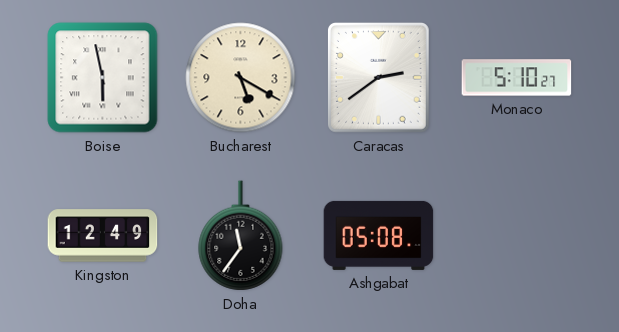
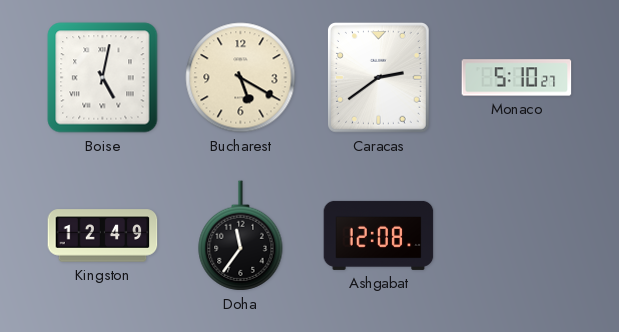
Boise: 5:58 -> 5:02
Ashgabat: 05:08 -> 12:08
